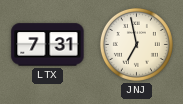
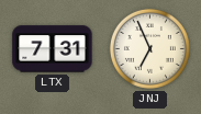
JNJ: 6:58 -> 6:56
